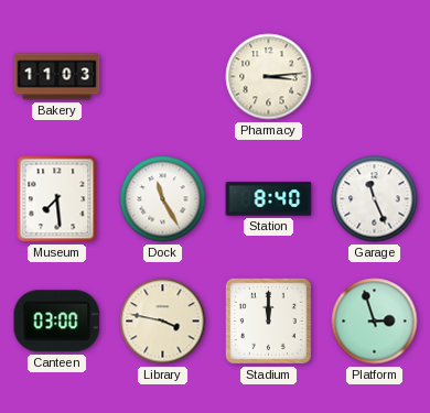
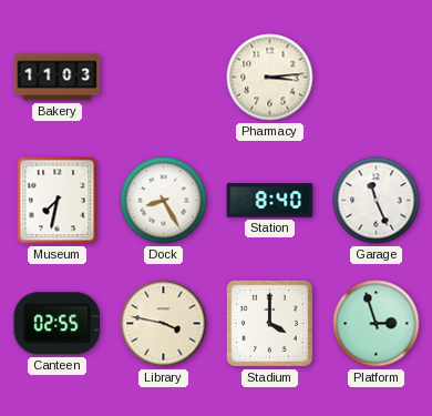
Museum: 7:29 -> 7:32
Dock: 11:25 -> 8:25
Canteen: 03:00 -> 02:55
Stadium: 12:00 -> 4:00
